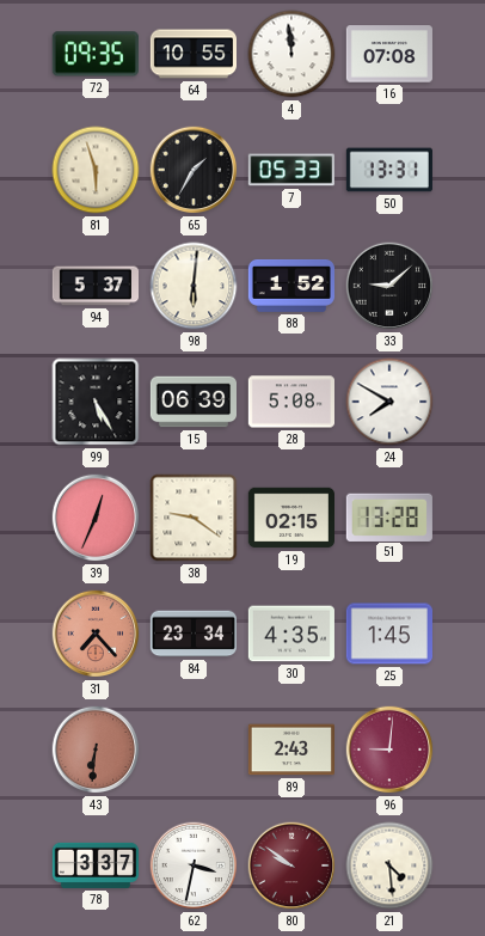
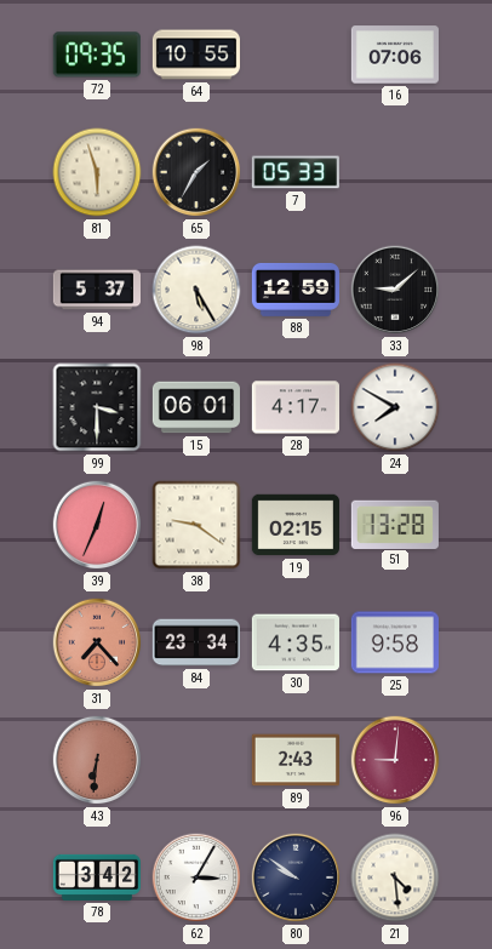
4: 11:59 -> none
16: 07:08 -> 07:06
50: 13:31 -> none
98: 6:01 -> 5:25
88: 1:52 -> 12:59
99: 5:25 -> 3:30
15: 06:39 -> 06:01
28: 5:08 -> 4:17
25: 1:45 -> 9:58
78: 3:37 -> 3:42
62: 3:32 -> 3:05
80 dial: burgundy -> navy
